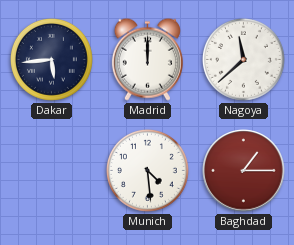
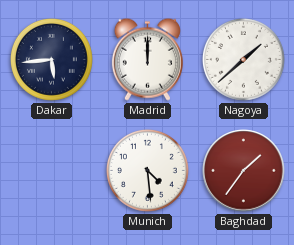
Nagoya: 11:38 -> 1:38
Baghdad: 1:15 -> 1:36
